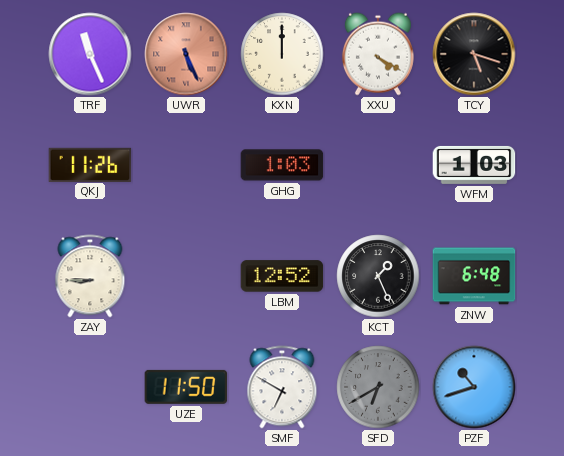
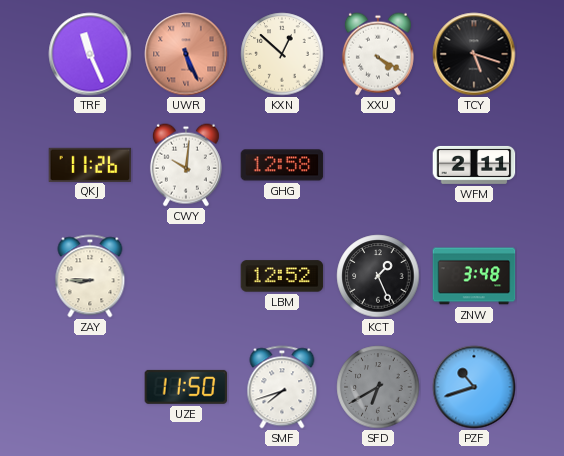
KXN: 12:00 -> 12:52
CWY: none -> 10:01
GHG: 1:03 -> 12:58
WFM: 1:03 -> 2:11
ZNW: 6:48 -> 3:48
SMF: 6:50 -> 7:42
